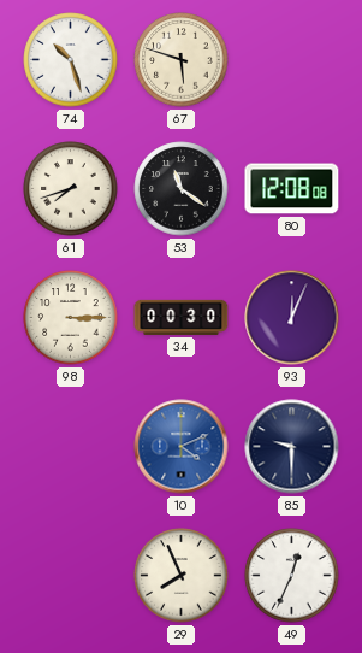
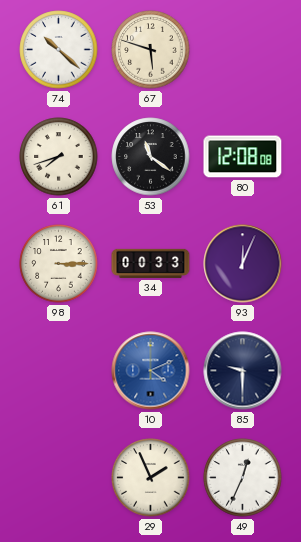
74: 10:27 -> 10:22
34: 00:30 -> 00:33
29: 7:56 -> 1:56
